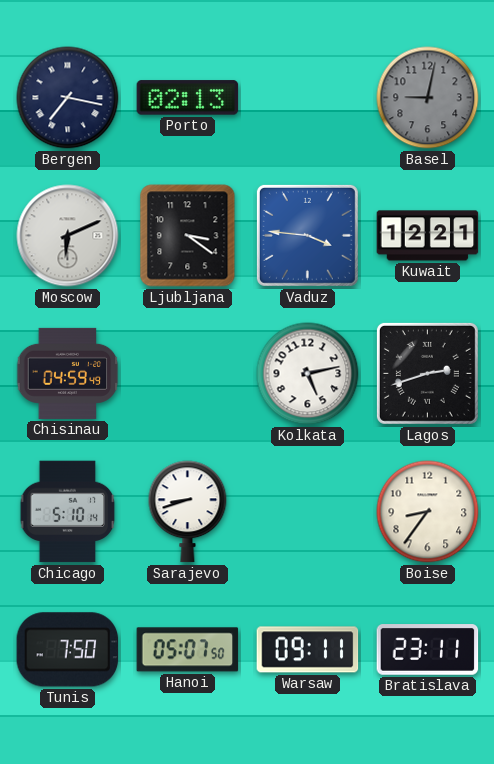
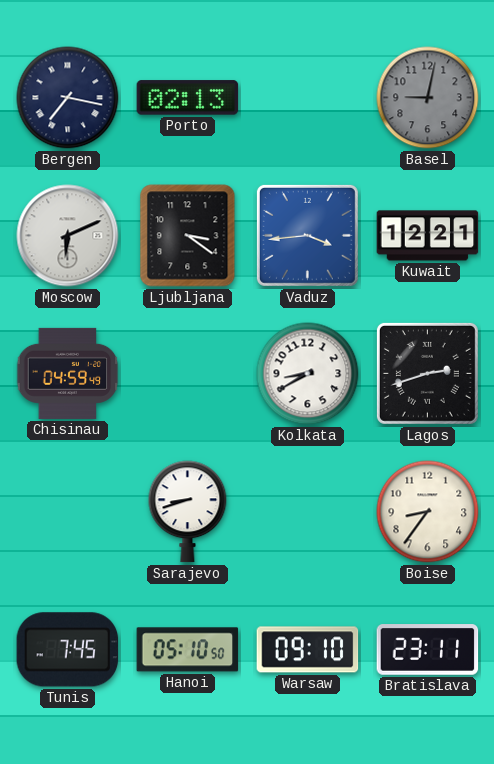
Vaduz: 3:46 -> 3:44
Kolkata: 5:13 -> 8:40
Chicago: 5:10 -> none
Tunis: 7:50 -> 7:45
Hanoi: 05:07 -> 05:10
Warsaw: 09:11 -> 09:10
